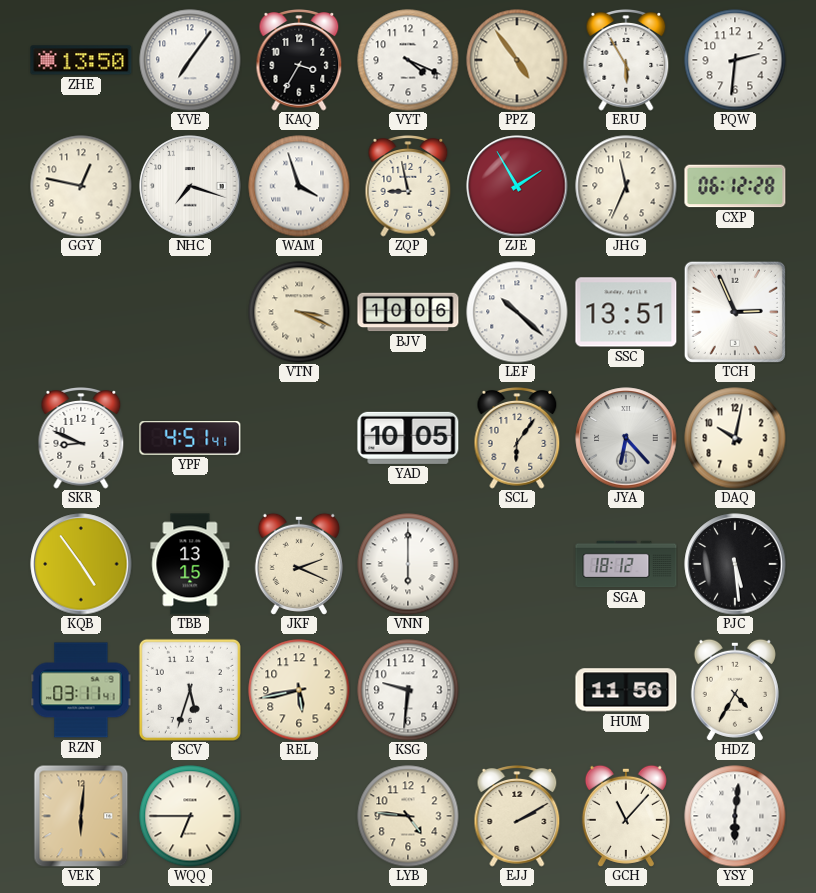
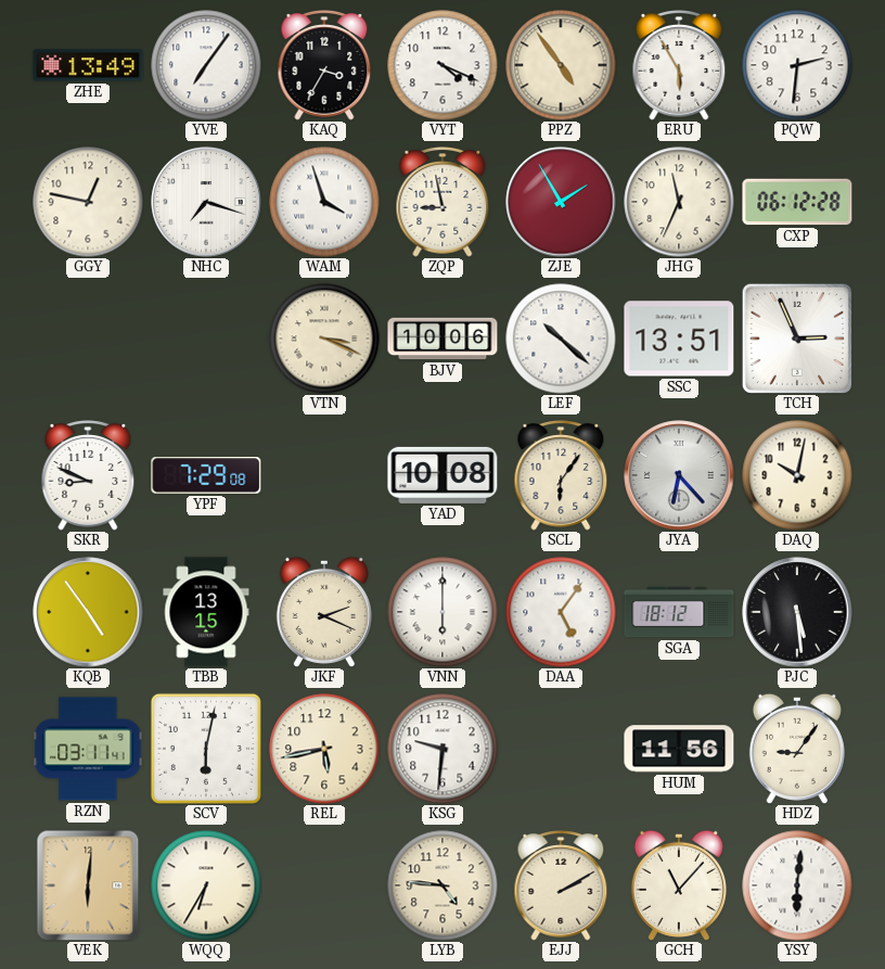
ZHE: 13:50 -> 13:49
YPF: 4:51 -> 7:29
YAD: 10:05 -> 10:08
DAA: none -> 5:06
SCV: 5:33 -> 6:02
HDZ: 4:35 -> 9:06
WQQ: 6:45 -> 6:35
